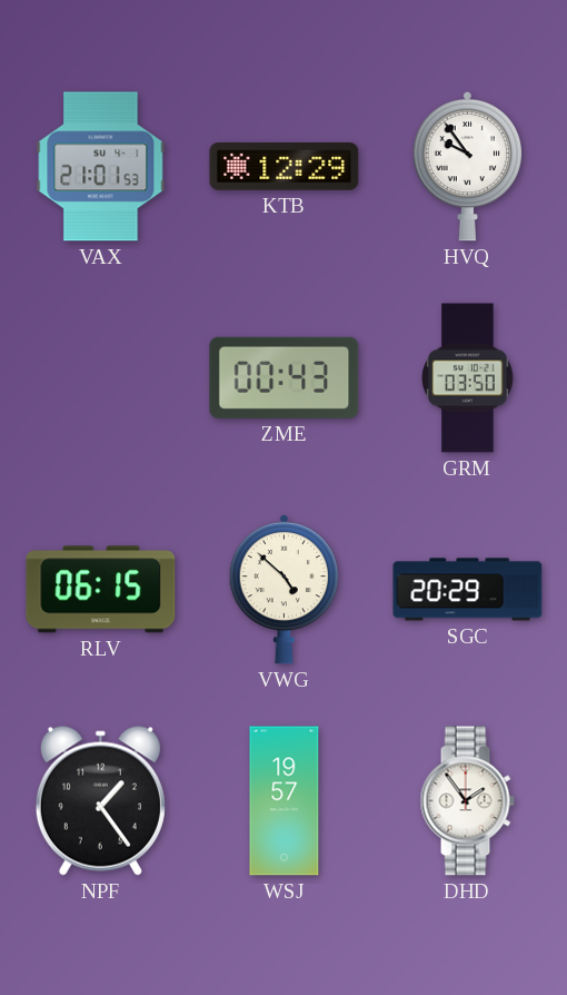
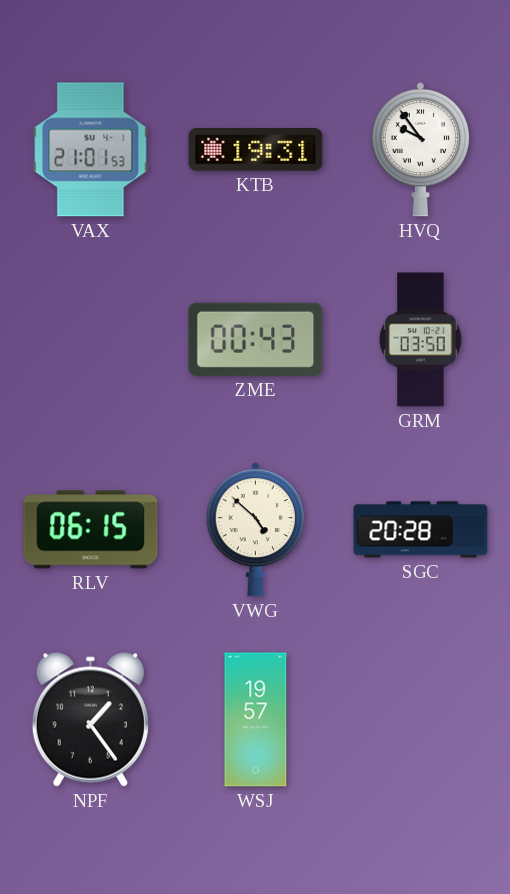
KTB: 12:29 -> 19:31
SGC: 20:29 -> 20:28
DHD: 1:54 -> none
